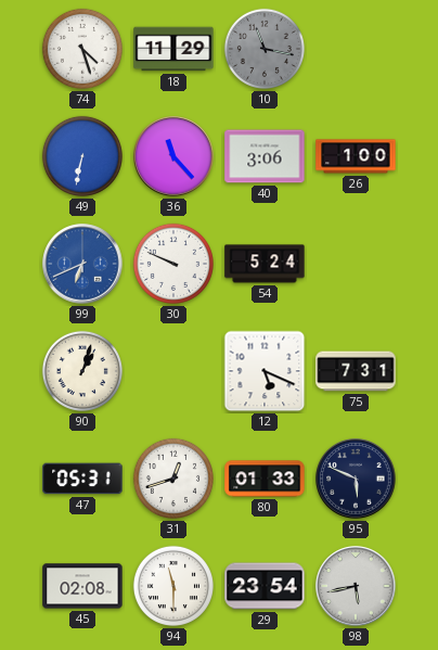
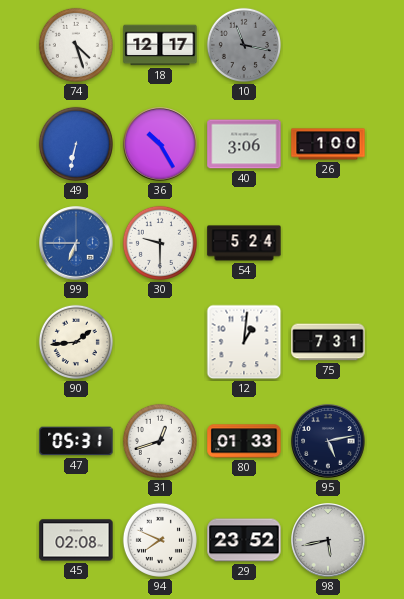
18: 11:29 -> 12:17
36: 11:23 -> 10:25
99: 6:41 -> 6:45
30: 9:49 -> 9:30
90: 1:03 -> 1:44
12: 5:19 -> 1:01
95: 5:49 -> 5:13
94: 11:30 -> 7:49
29: 23:54 -> 23:52
